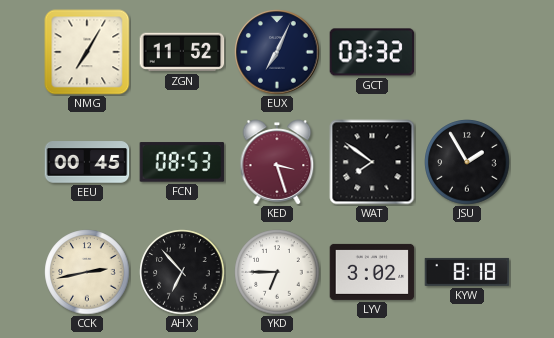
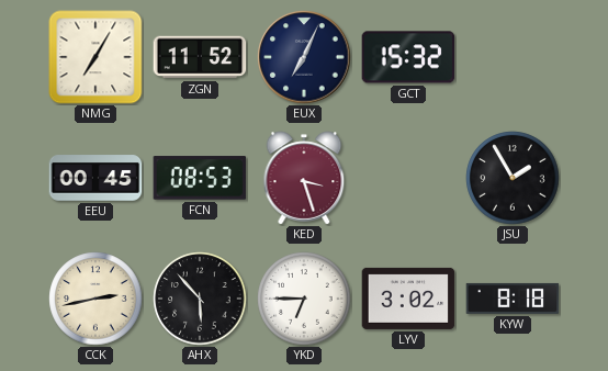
GCT: 03:32 -> 15:32
WAT: 7:51 -> none
AHX: 6:53 -> 5:53
